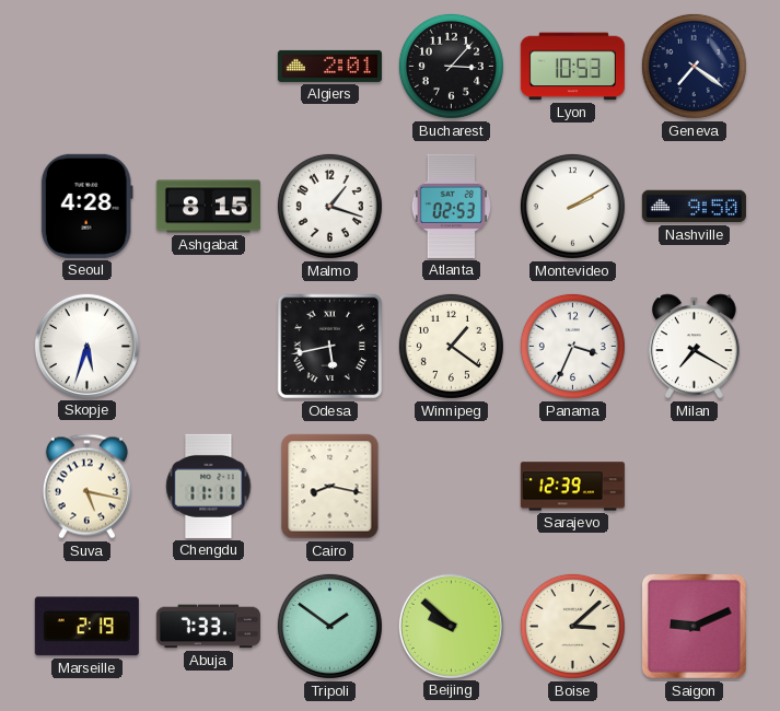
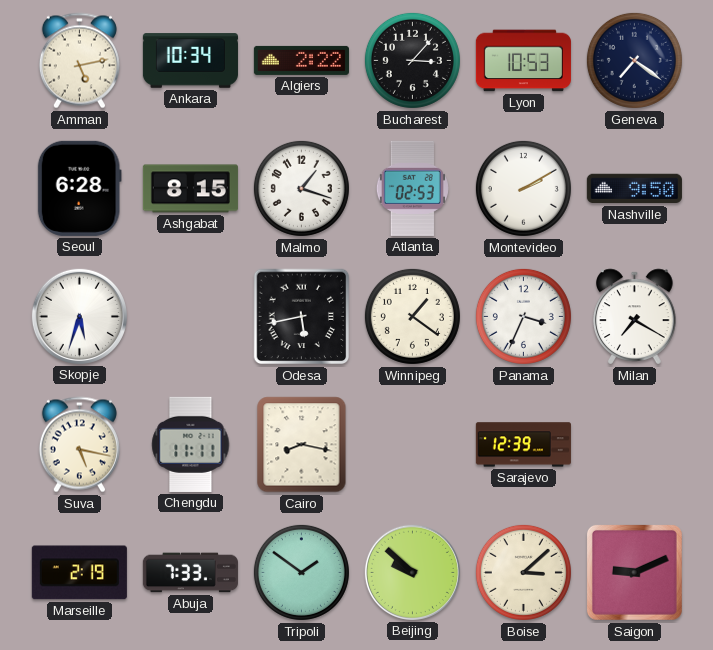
Amman: none -> 5:13
Ankara: none -> 10:34
Algiers: 2:01 -> 2:22
Seoul: 4:28 -> 6:28
